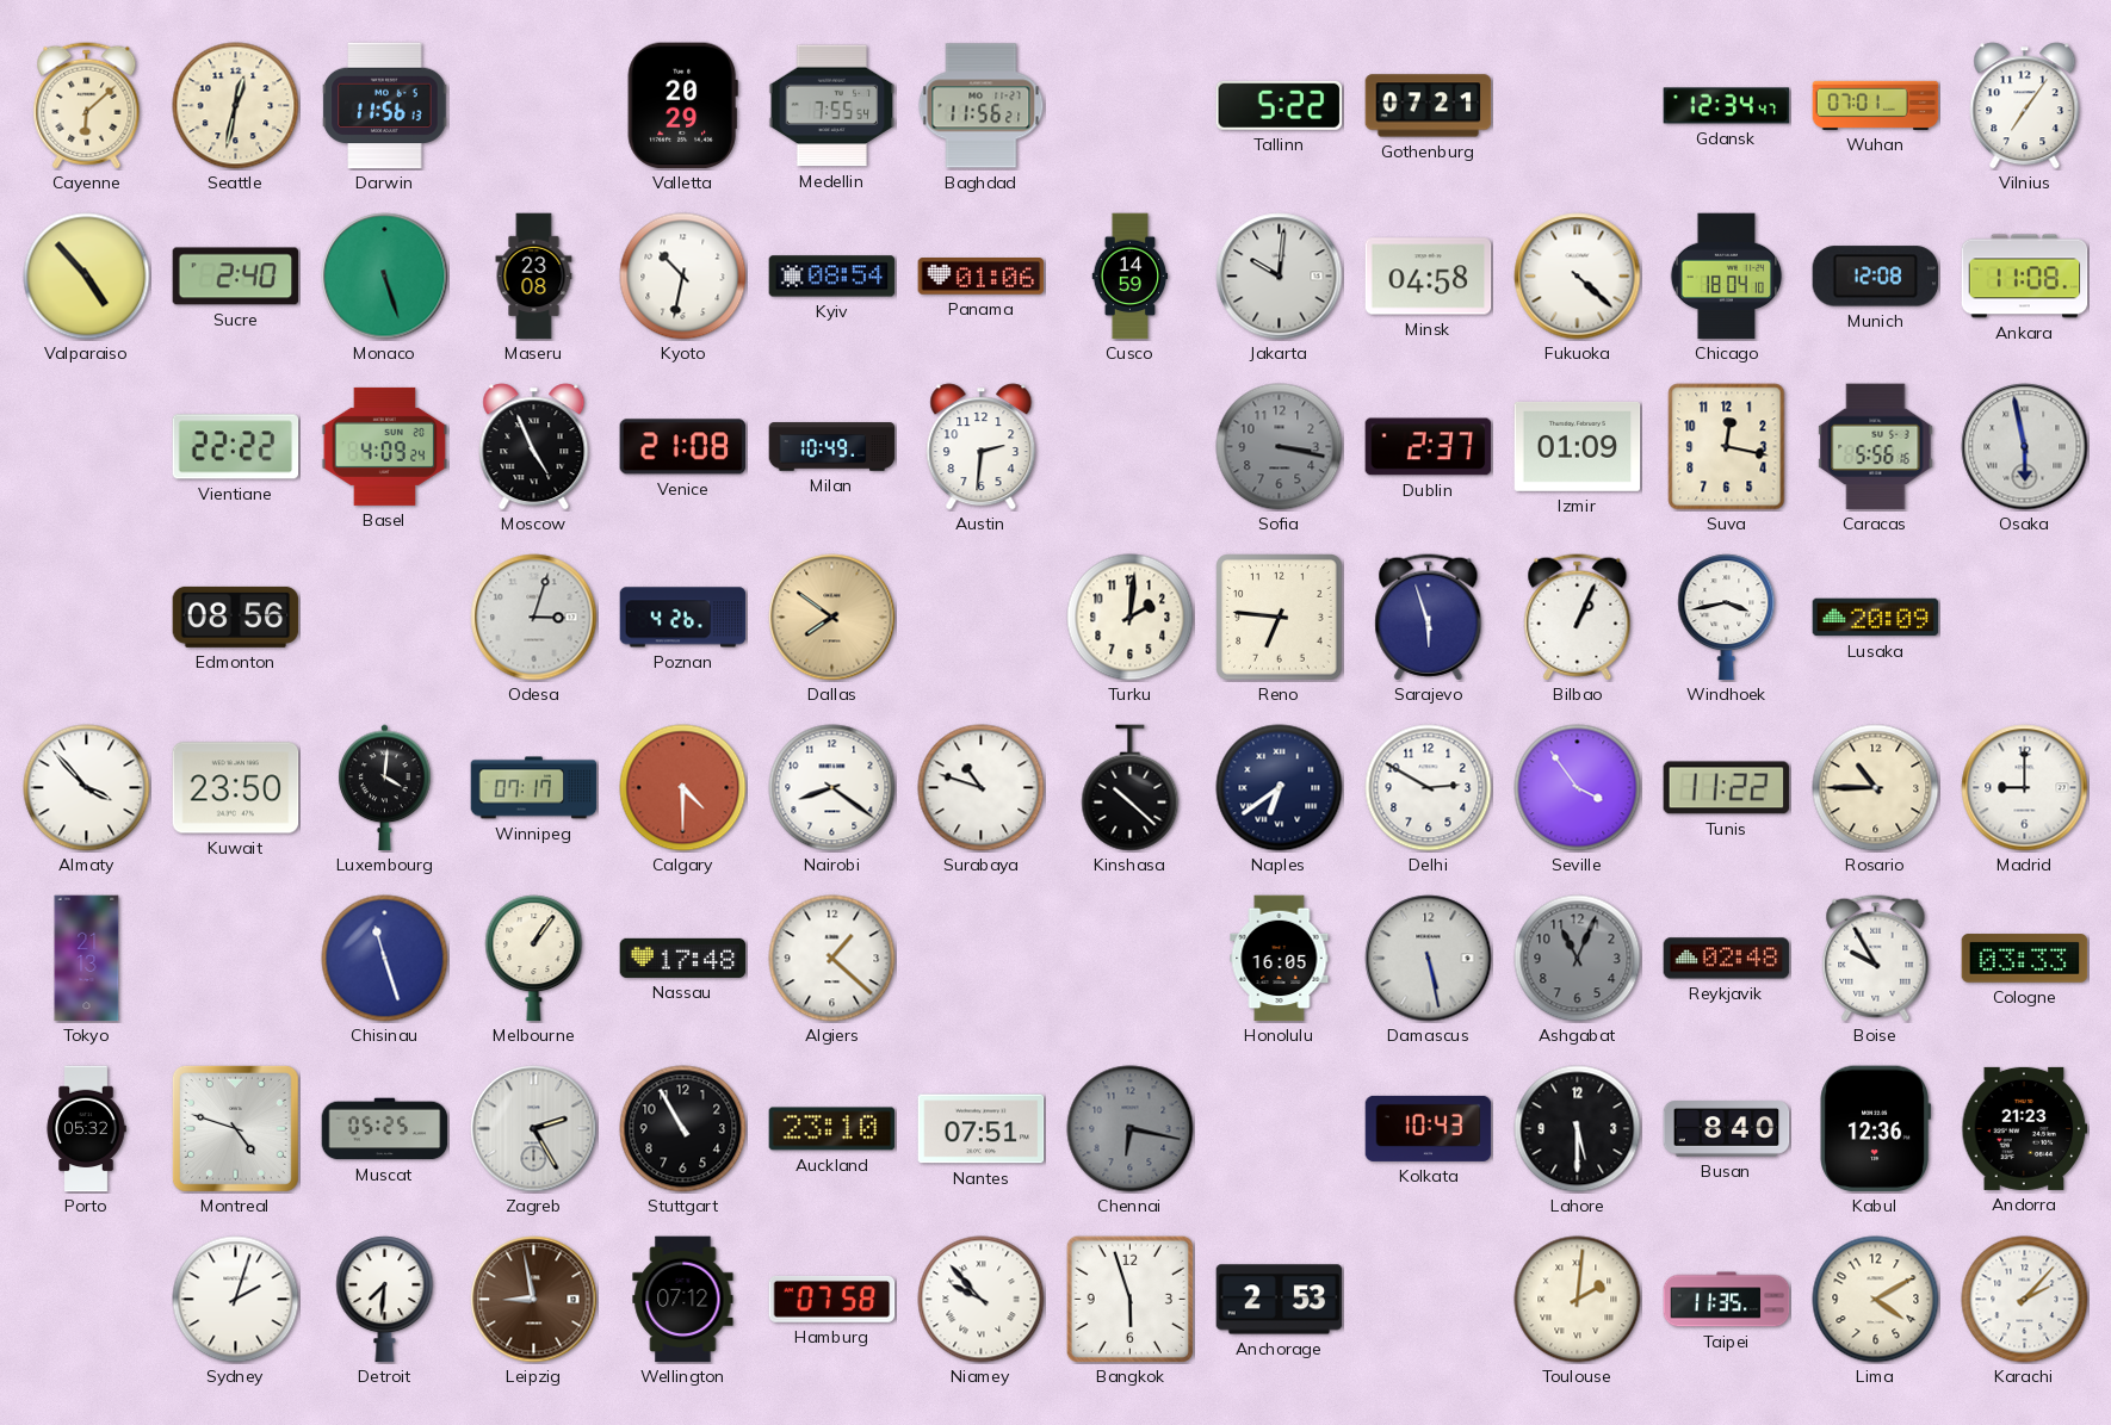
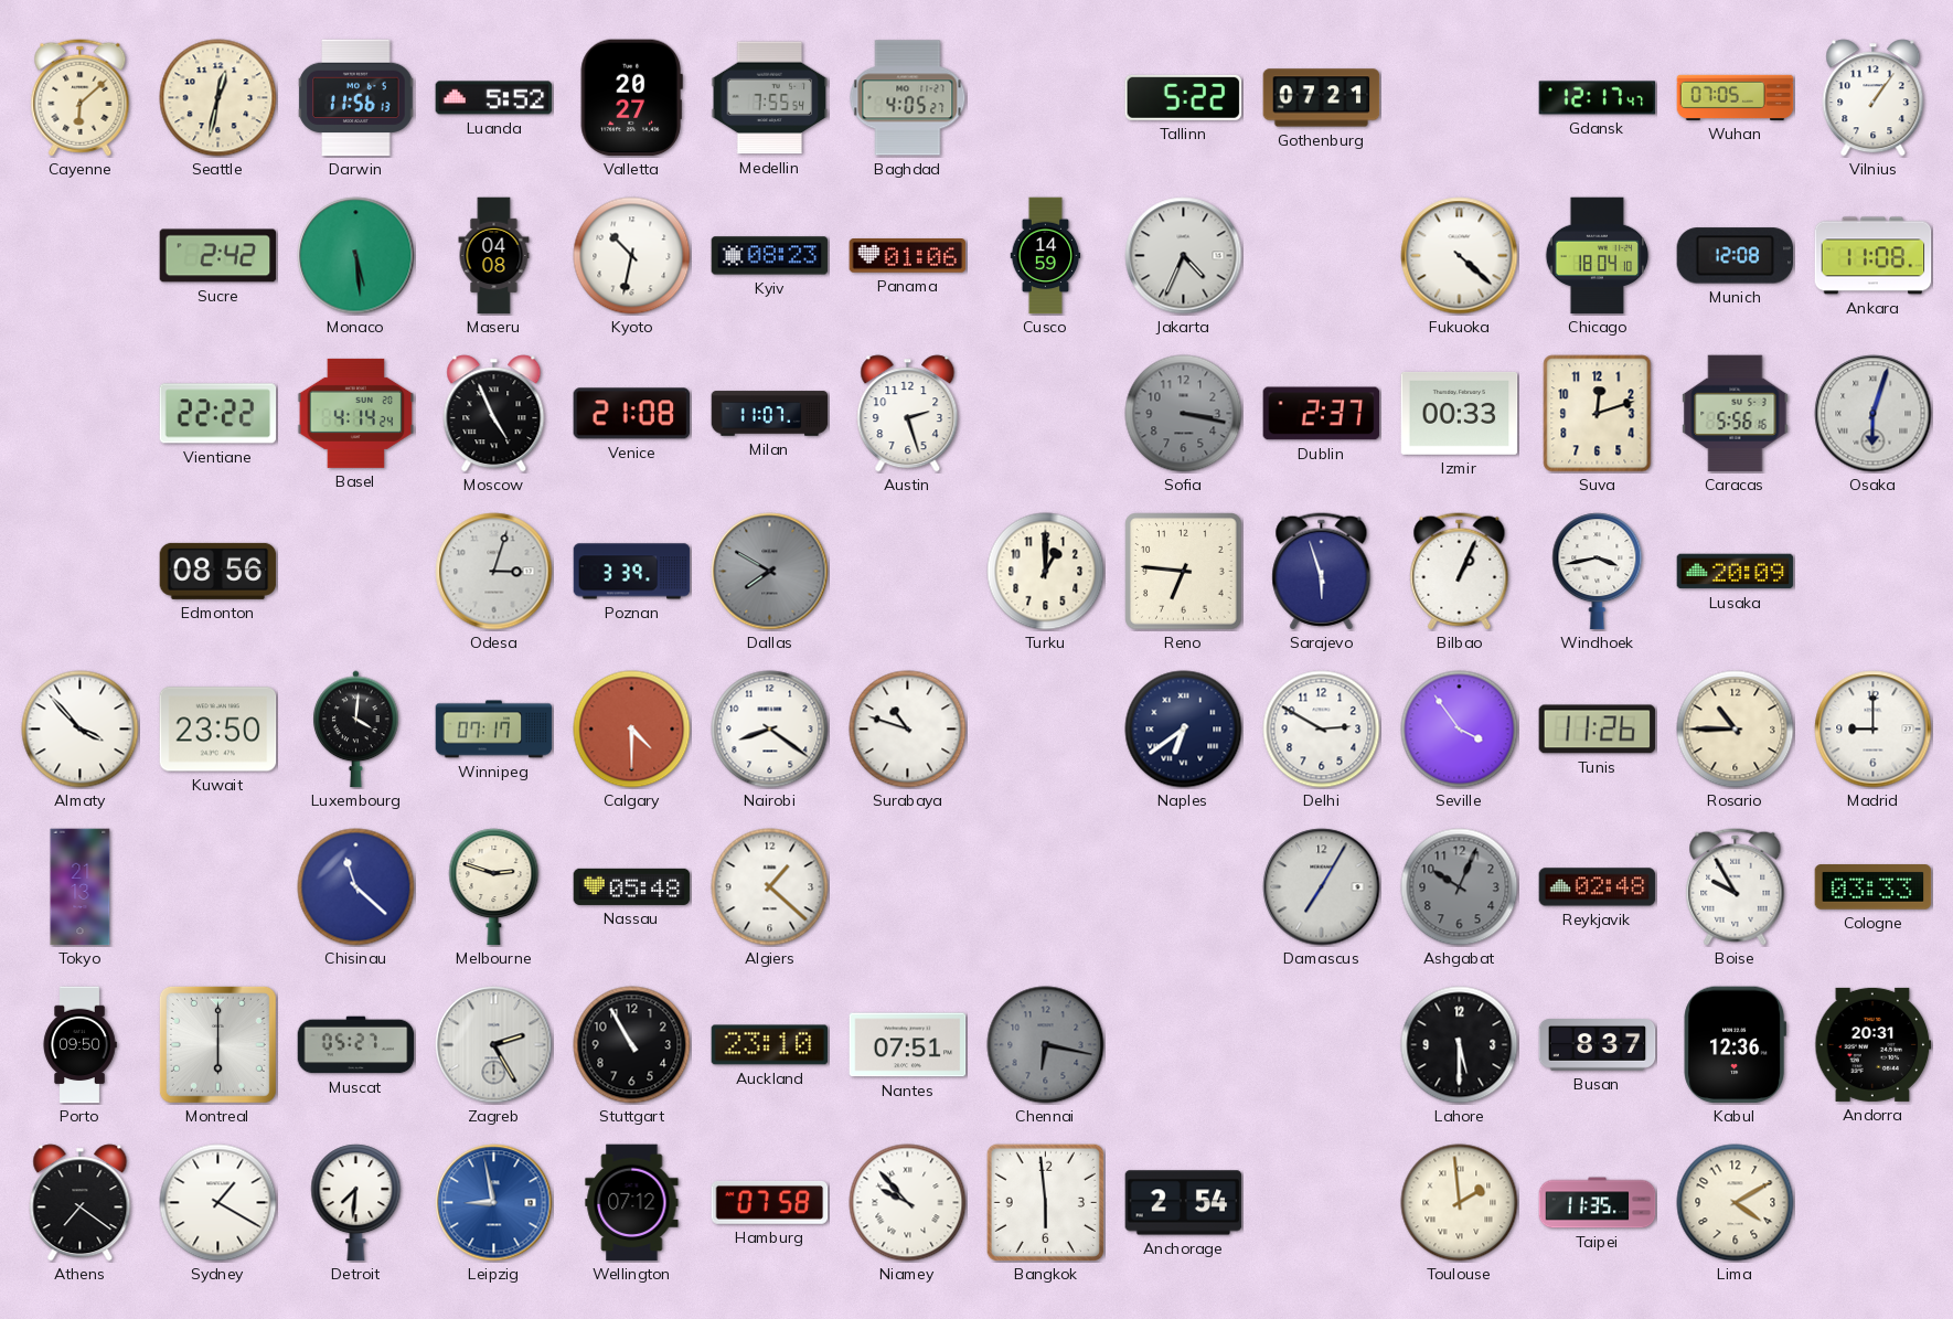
Luanda: none -> 5:52
Valletta: 20:29 -> 20:27
Baghdad: 11:56 -> 4:05
Gdansk: 12:34 -> 12:17
Wuhan: 07:01 -> 07:05
Vilnius: 7:06 -> 1:06
Valparaiso: 4:53 -> none
Sucre: 2:40 -> 2:42
Monaco: 5:27 -> 5:29
Maseru: 23:08 -> 04:08
Kyiv: 08:54 -> 08:23
Jakarta: 10:01 -> 4:34
Minsk: 04:58 -> none
Basel: 4:09 -> 4:14
Milan: 10:49 -> 11:07
Austin: 2:31 -> 2:27
Izmir: 01:09 -> 00:33
Suva: 12:17 -> 12:12
Osaka: 5:58 -> 6:03
Poznan: 4:26 -> 3:39
Dallas: 7:51 -> 7:50
Dallas dial: champagne -> grey
Turku: 2:01 -> 1:00
Kinshasa: 10:22 -> none
Tunis: 11:22 -> 11:26
Chisinau: 11:27 -> 11:22
Melbourne: 1:06 -> 2:48
Nassau: 17:48 -> 05:48
Honolulu: 16:05 -> none
Damascus: 5:28 -> 7:05
Ashgabat: 11:04 -> 10:04
Porto: 05:32 -> 09:50
Montreal: 4:48 -> 6:00
Muscat: 05:25 -> 05:27
Kolkata: 10:43 -> none
Busan: 8:40 -> 8:37
Andorra: 21:23 -> 20:31
Athens: none -> 7:21
Sydney: 2:03 -> 1:20
Leipzig dial: brown -> blue
Bangkok: 5:57 -> 5:59
Anchorage: 2:53 -> 2:54
Toulouse: 2:01 -> 1:59
Karachi: 2:07 -> none
